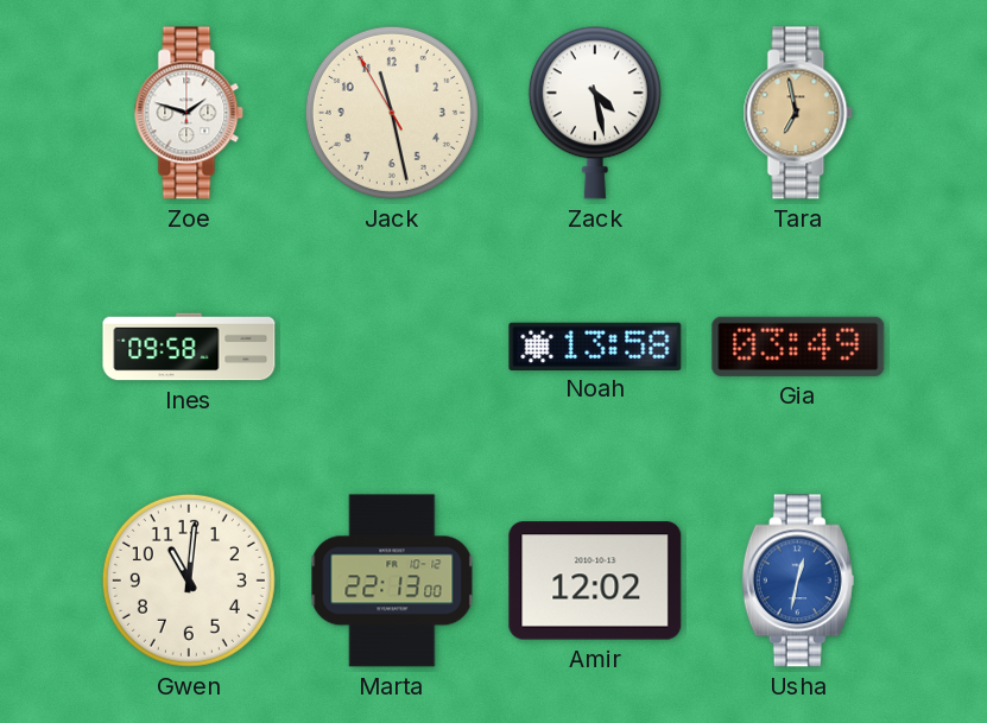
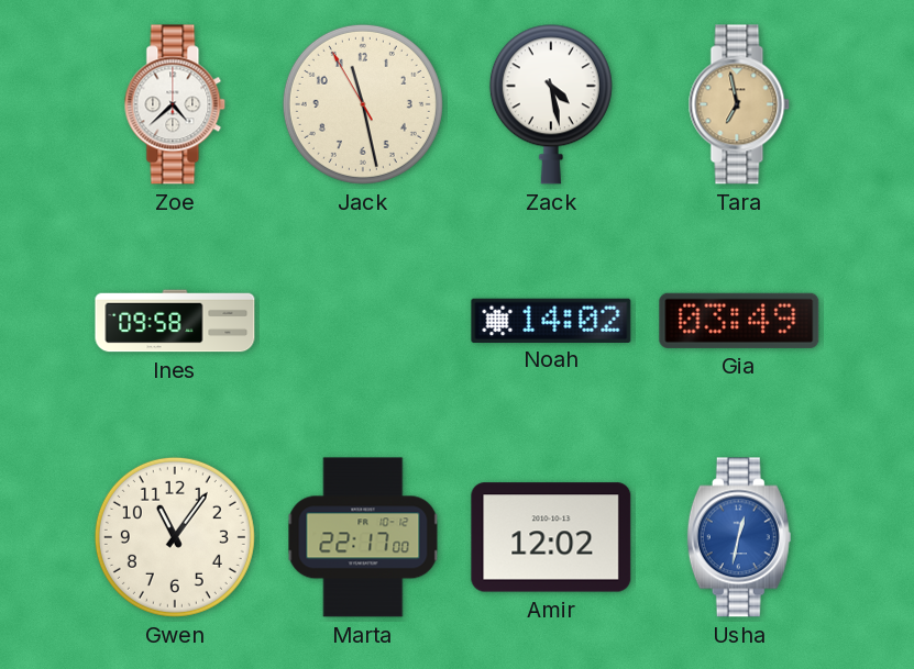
Zoe: 1:48 -> 4:38
Noah: 13:58 -> 14:02
Gwen: 11:01 -> 11:06
Marta: 22:13 -> 22:17
